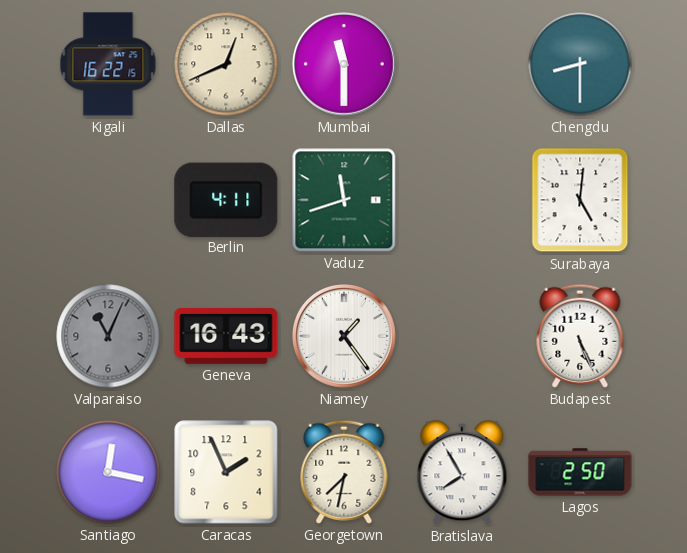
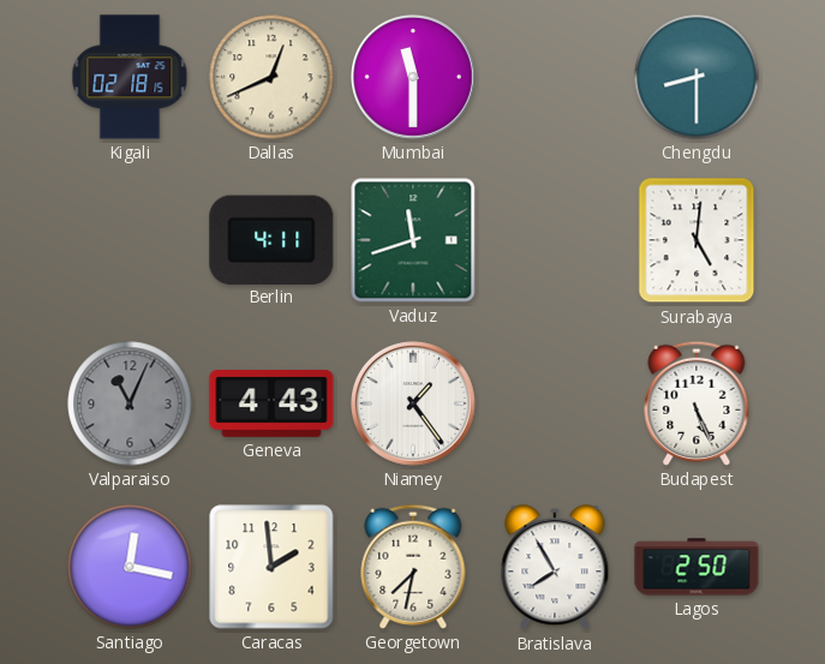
Kigali: 16:22 -> 02:18
Geneva: 16:43 -> 4:43
Caracas: 1:56 -> 1:59
